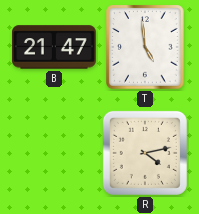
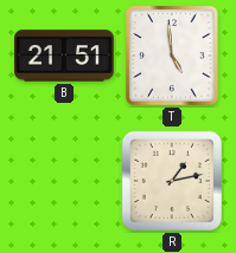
B: 21:47 -> 21:51
R: 4:13 -> 1:13
